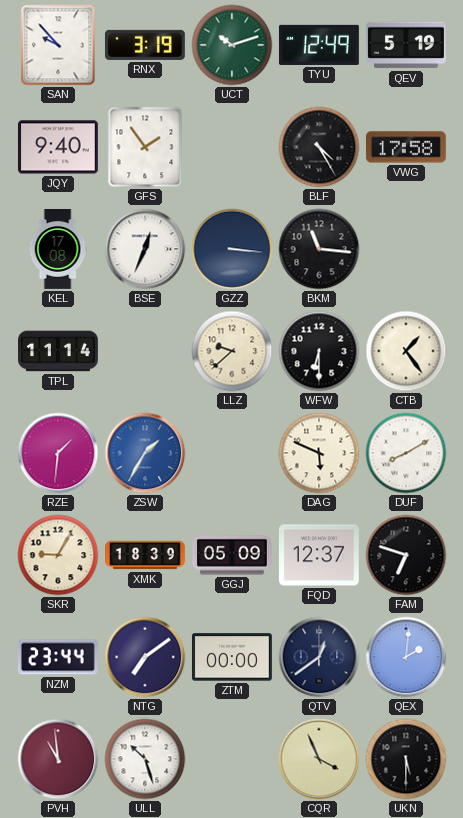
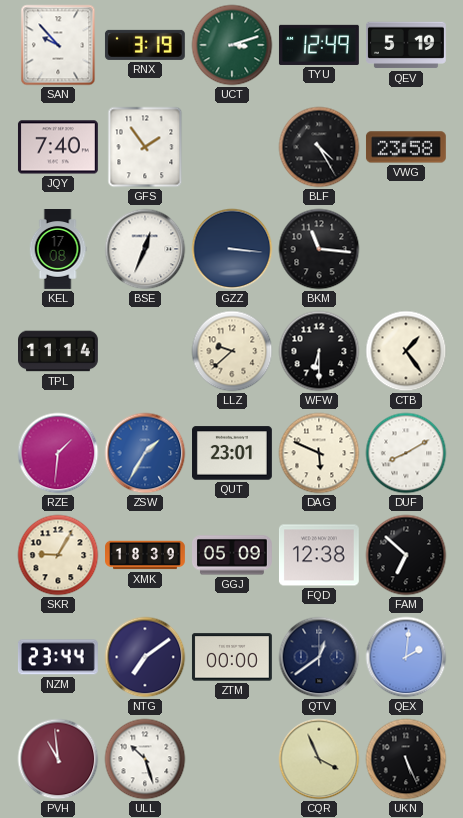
UCT: 10:12 -> 3:12
JQY: 9:40 -> 7:40
VWG: 17:58 -> 23:58
QUT: none -> 23:01
FQD: 12:37 -> 12:38
FAM: 6:48 -> 6:52
UKN: 5:30 -> 5:26
